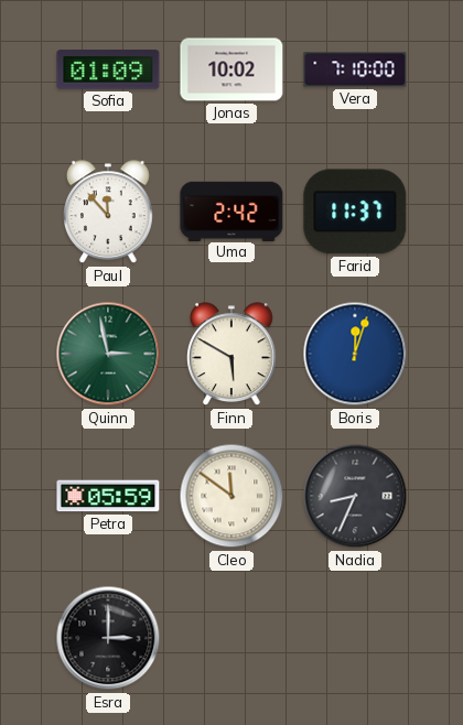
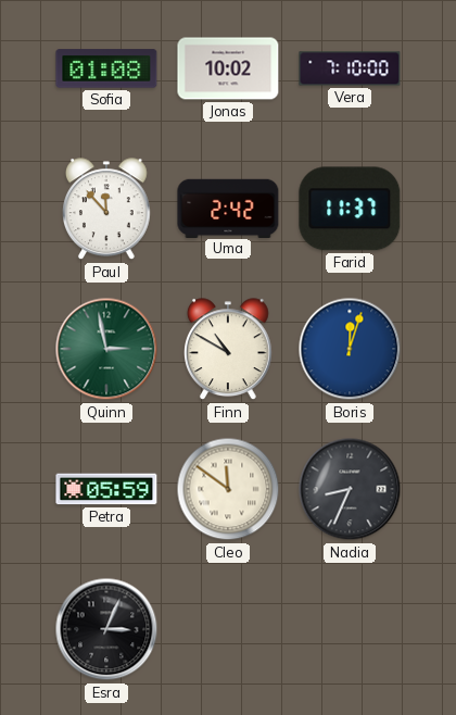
Sofia: 01:09 -> 01:08
Finn: 5:50 -> 10:50
Esra: 3:00 -> 3:04
